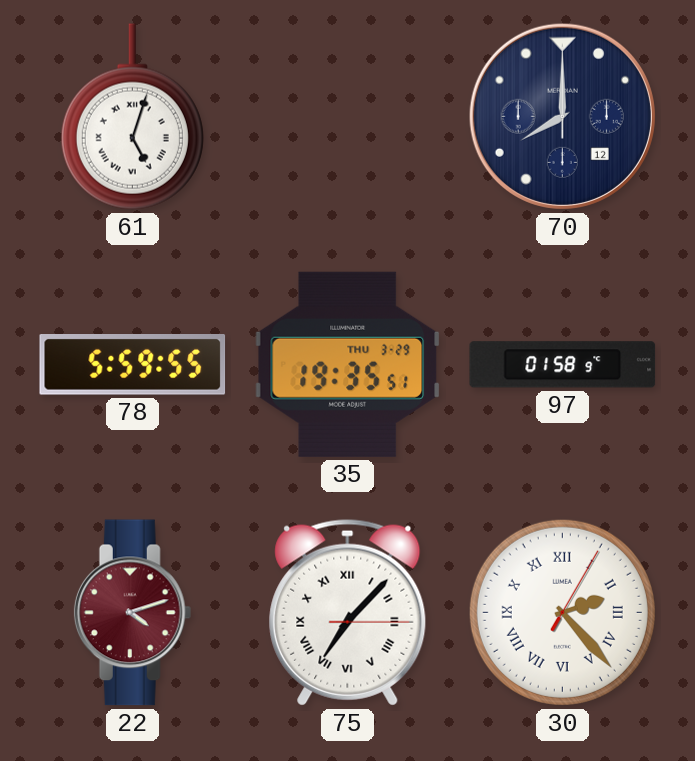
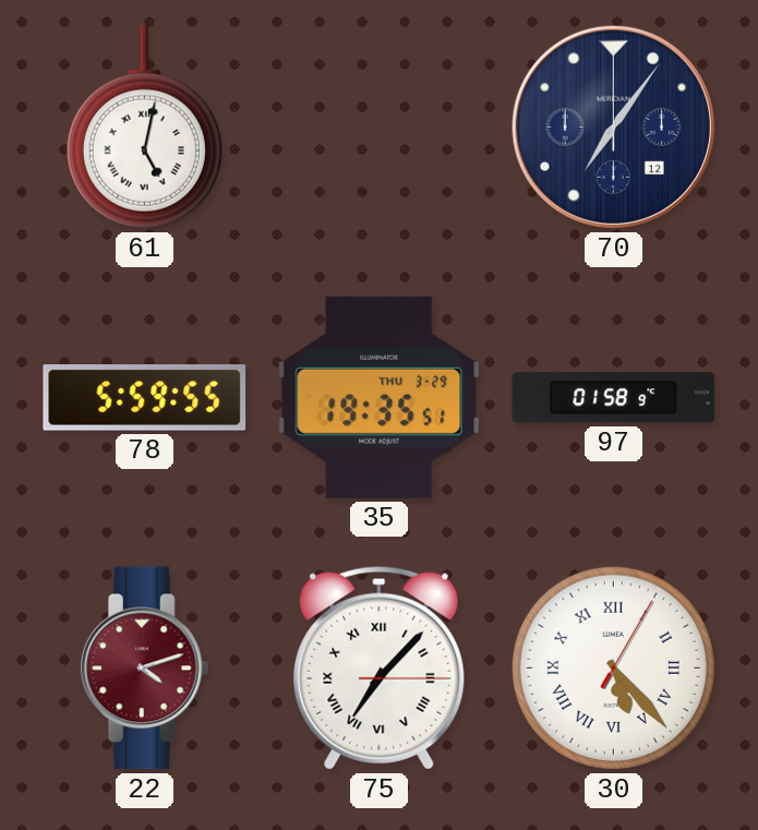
61: 5:03 -> 5:02
70: 8:00 -> 7:06
30: 2:23 -> 5:23
